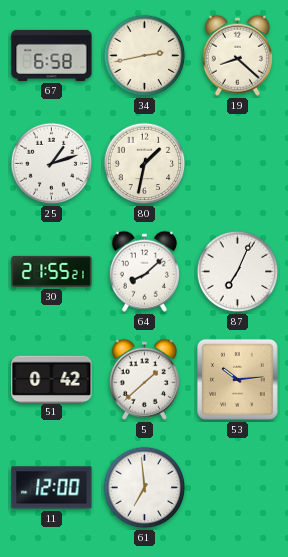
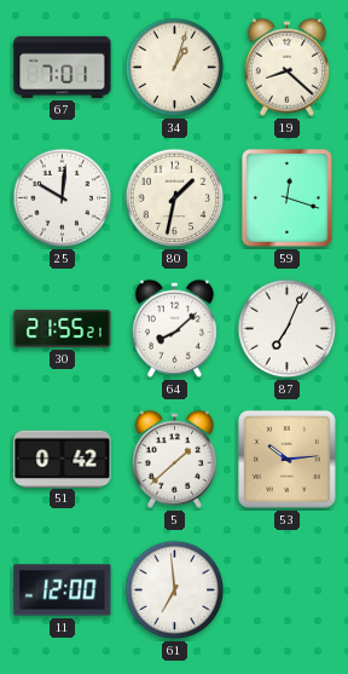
67: 6:58 -> 7:01
34: 2:43 -> 1:03
25: 1:12 -> 10:01
59: none -> 12:18
